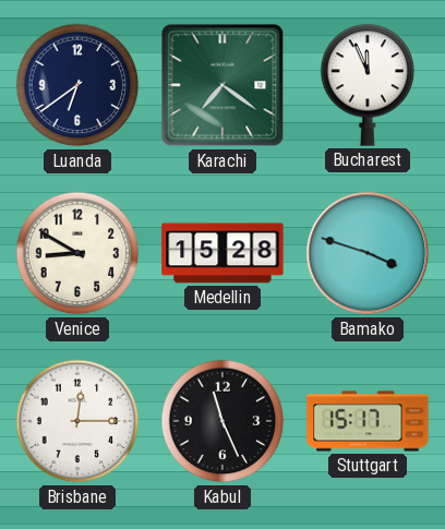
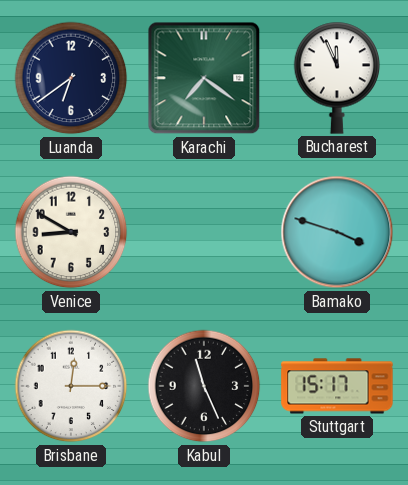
Medellin: 15:28 -> none
